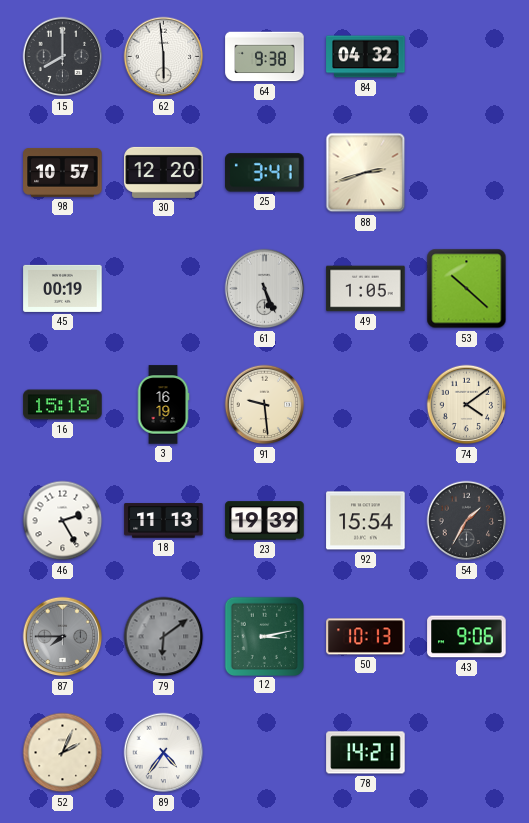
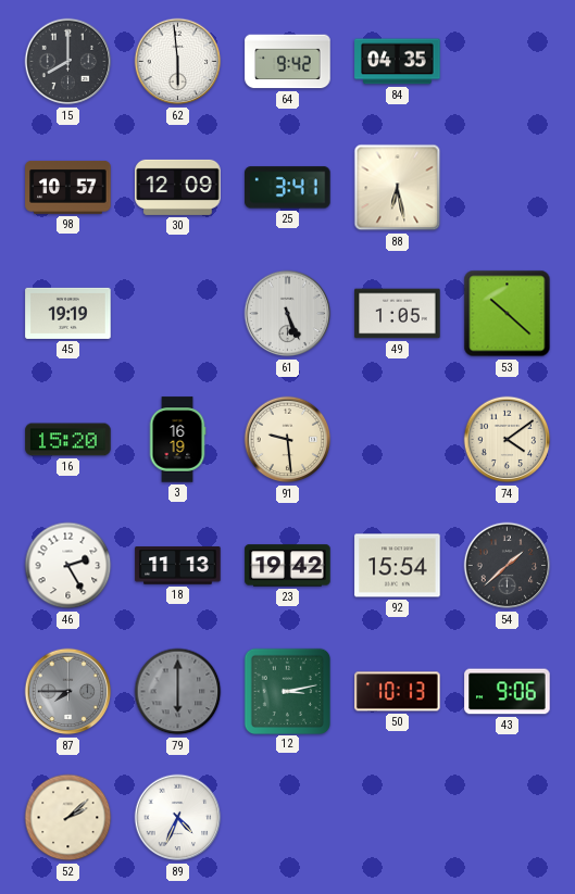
64: 9:38 -> 9:42
84: 04:32 -> 04:35
30: 12:20 -> 12:09
88: 2:42 -> 6:28
45: 00:19 -> 19:19
16: 15:18 -> 15:20
23: 19:39 -> 19:42
54: 1:35 -> 1:38
79: 6:09 -> 6:00
52: 2:04 -> 2:08
89: 4:36 -> 4:34
78: 14:21 -> none
